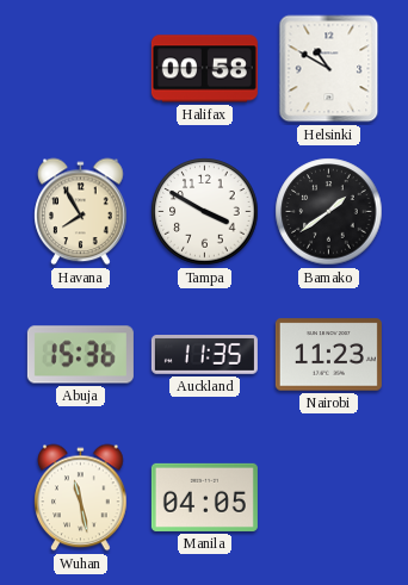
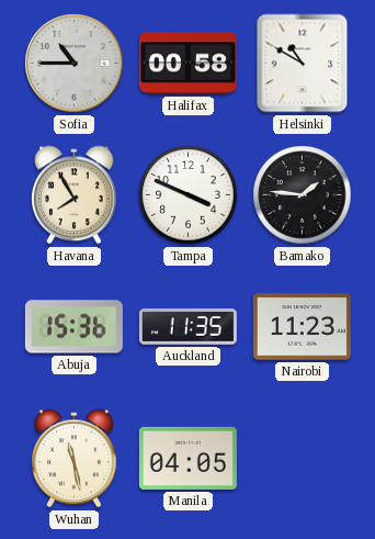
Sofia: none -> 10:45
Tampa: 3:50 -> 3:49
Bamako: 1:39 -> 1:46
